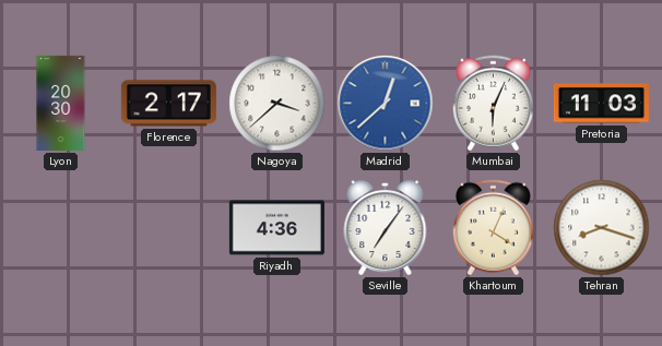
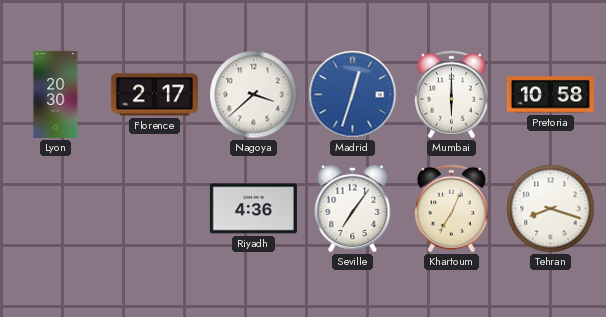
Madrid: 12:38 -> 12:33
Mumbai: 6:04 -> 6:00
Pretoria: 11:03 -> 10:58
Khartoum: 4:04 -> 7:04
